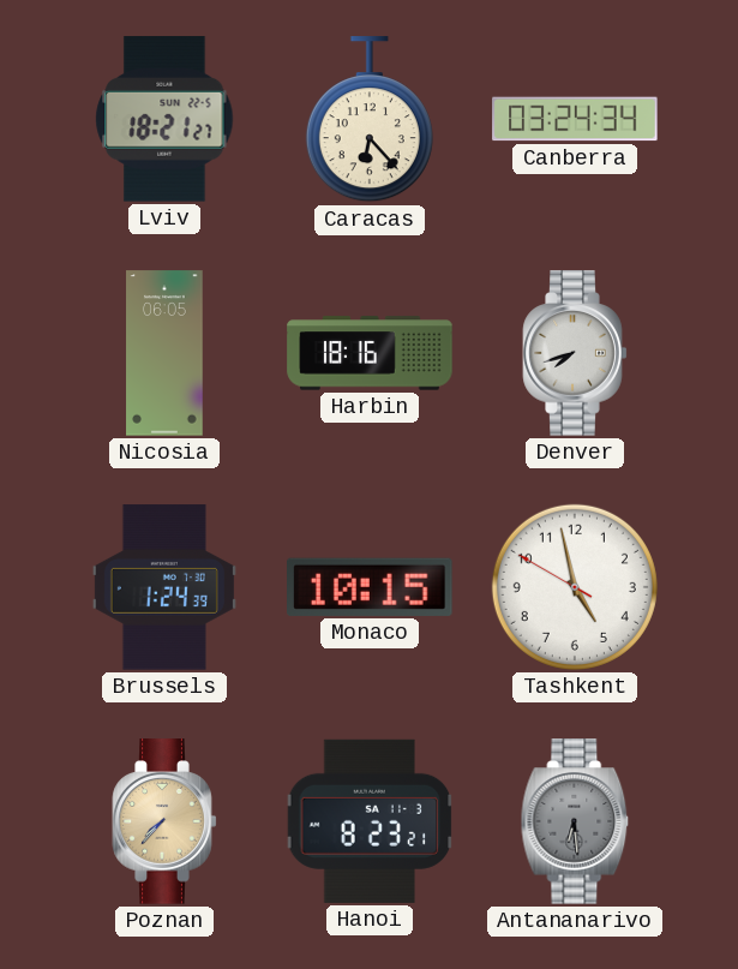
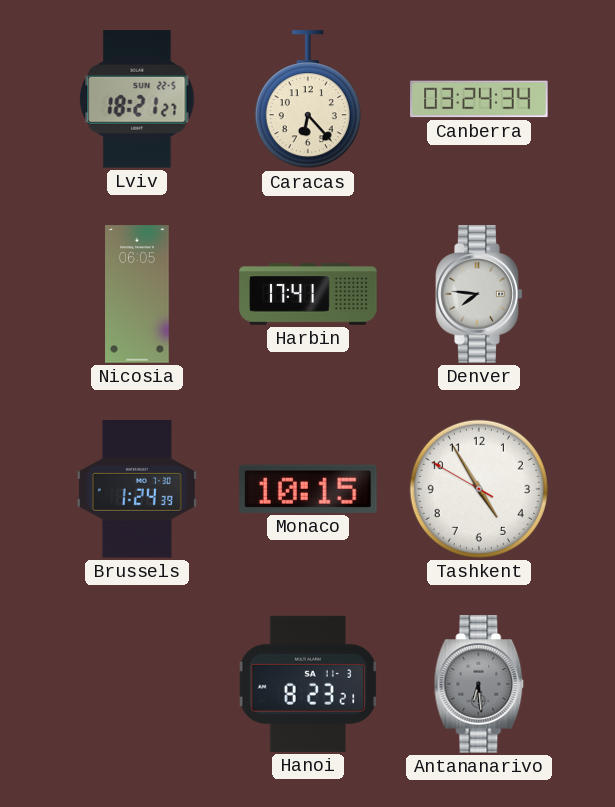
Harbin: 18:16 -> 17:41
Denver: 7:42 -> 7:46
Tashkent: 4:57 -> 4:54
Poznan: 7:37 -> none
